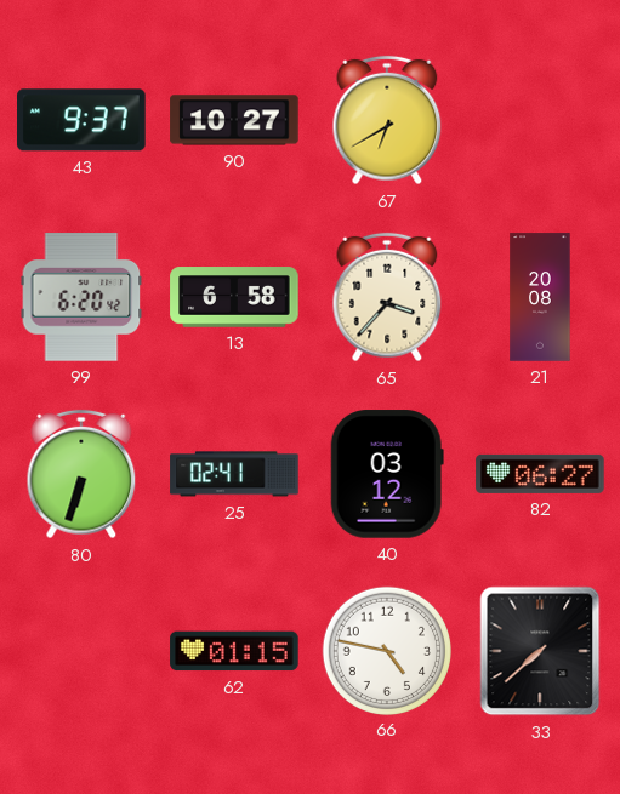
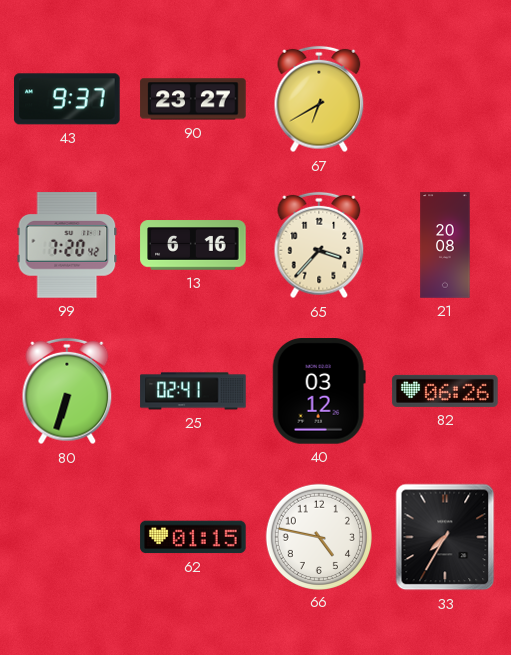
90: 10:27 -> 23:27
99: 6:20 -> 7:20
13: 6:58 -> 6:16
82: 06:27 -> 06:26
33: 7:38 -> 7:35
